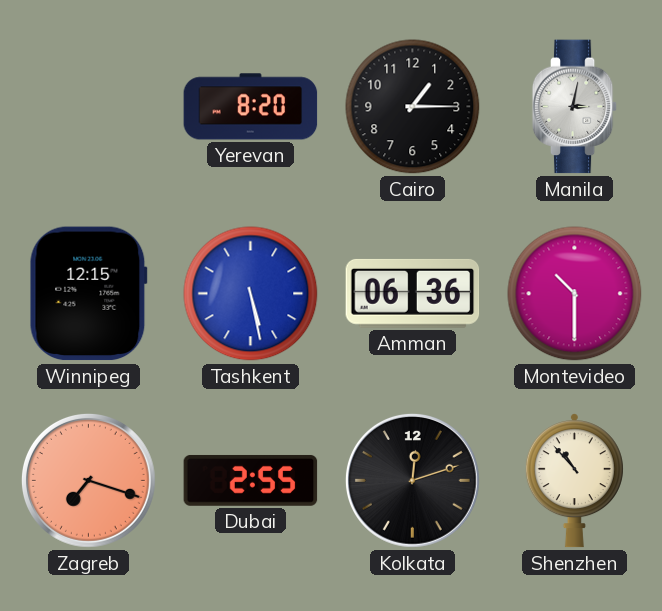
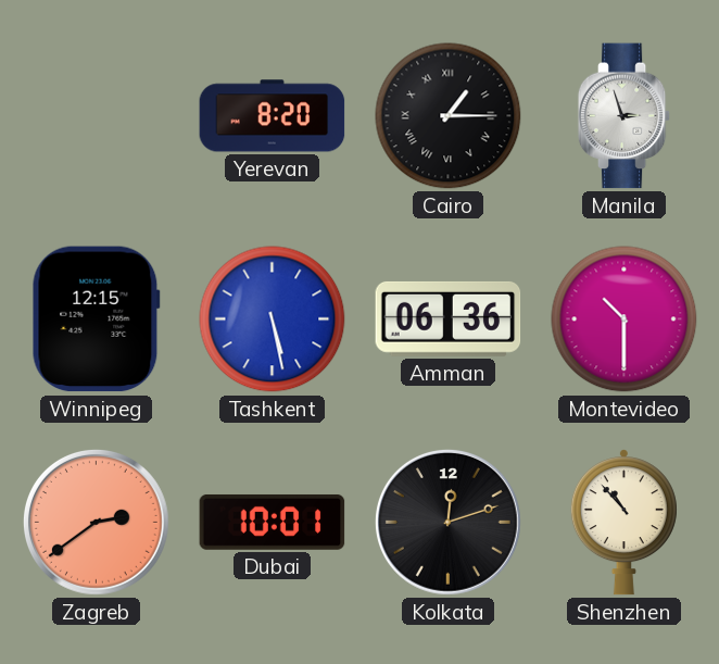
Cairo numerals: Arabic -> Roman
Manila: 3:02 -> 2:57
Zagreb: 7:18 -> 2:39
Dubai: 2:55 -> 10:01
